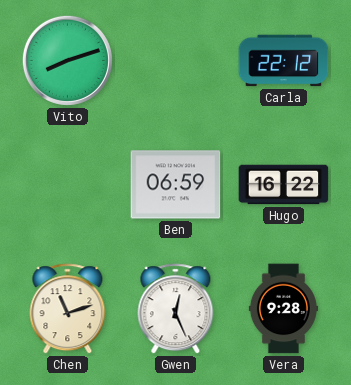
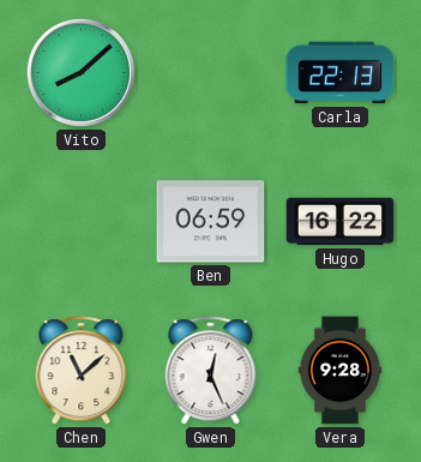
Vito: 8:12 -> 8:08
Carla: 22:12 -> 22:13
Chen: 11:12 -> 11:08
